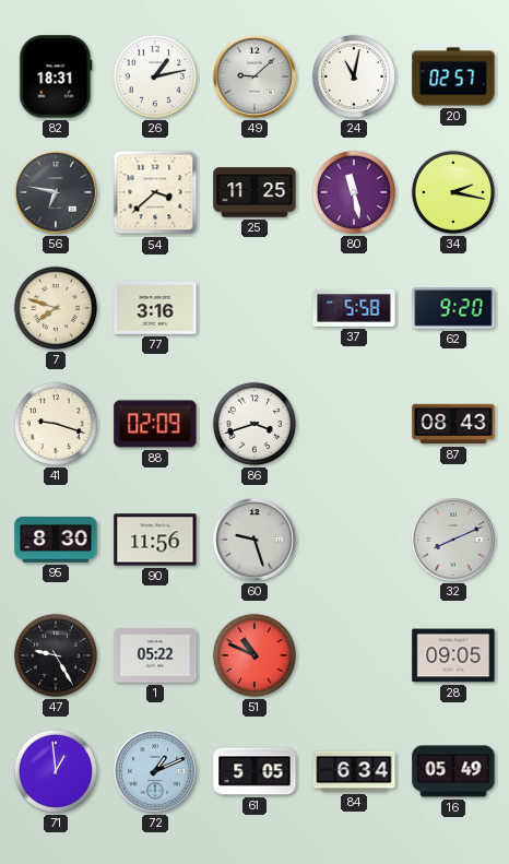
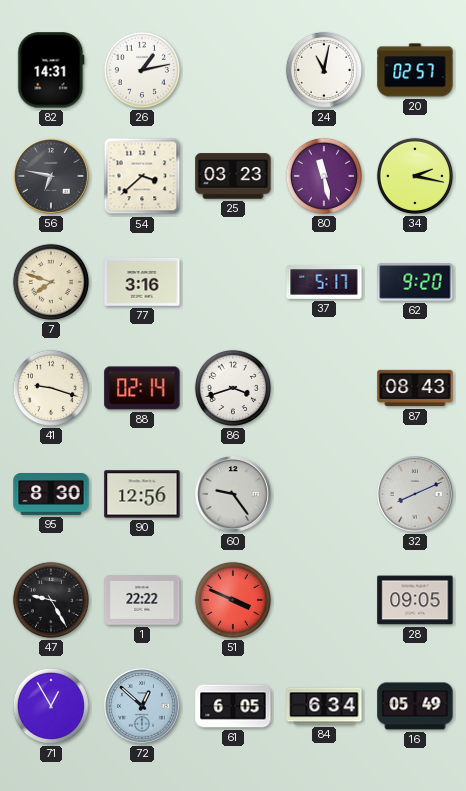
82: 18:31 -> 14:31
49: 9:08 -> none
25: 11:25 -> 03:23
37: 5:58 -> 5:17
88: 02:09 -> 02:14
90: 11:56 -> 12:56
60: 9:27 -> 9:24
1: 05:22 -> 22:22
51: 10:49 -> 3:49
71: 12:59 -> 12:55
72: 1:11 -> 12:52
61: 5:05 -> 6:05
